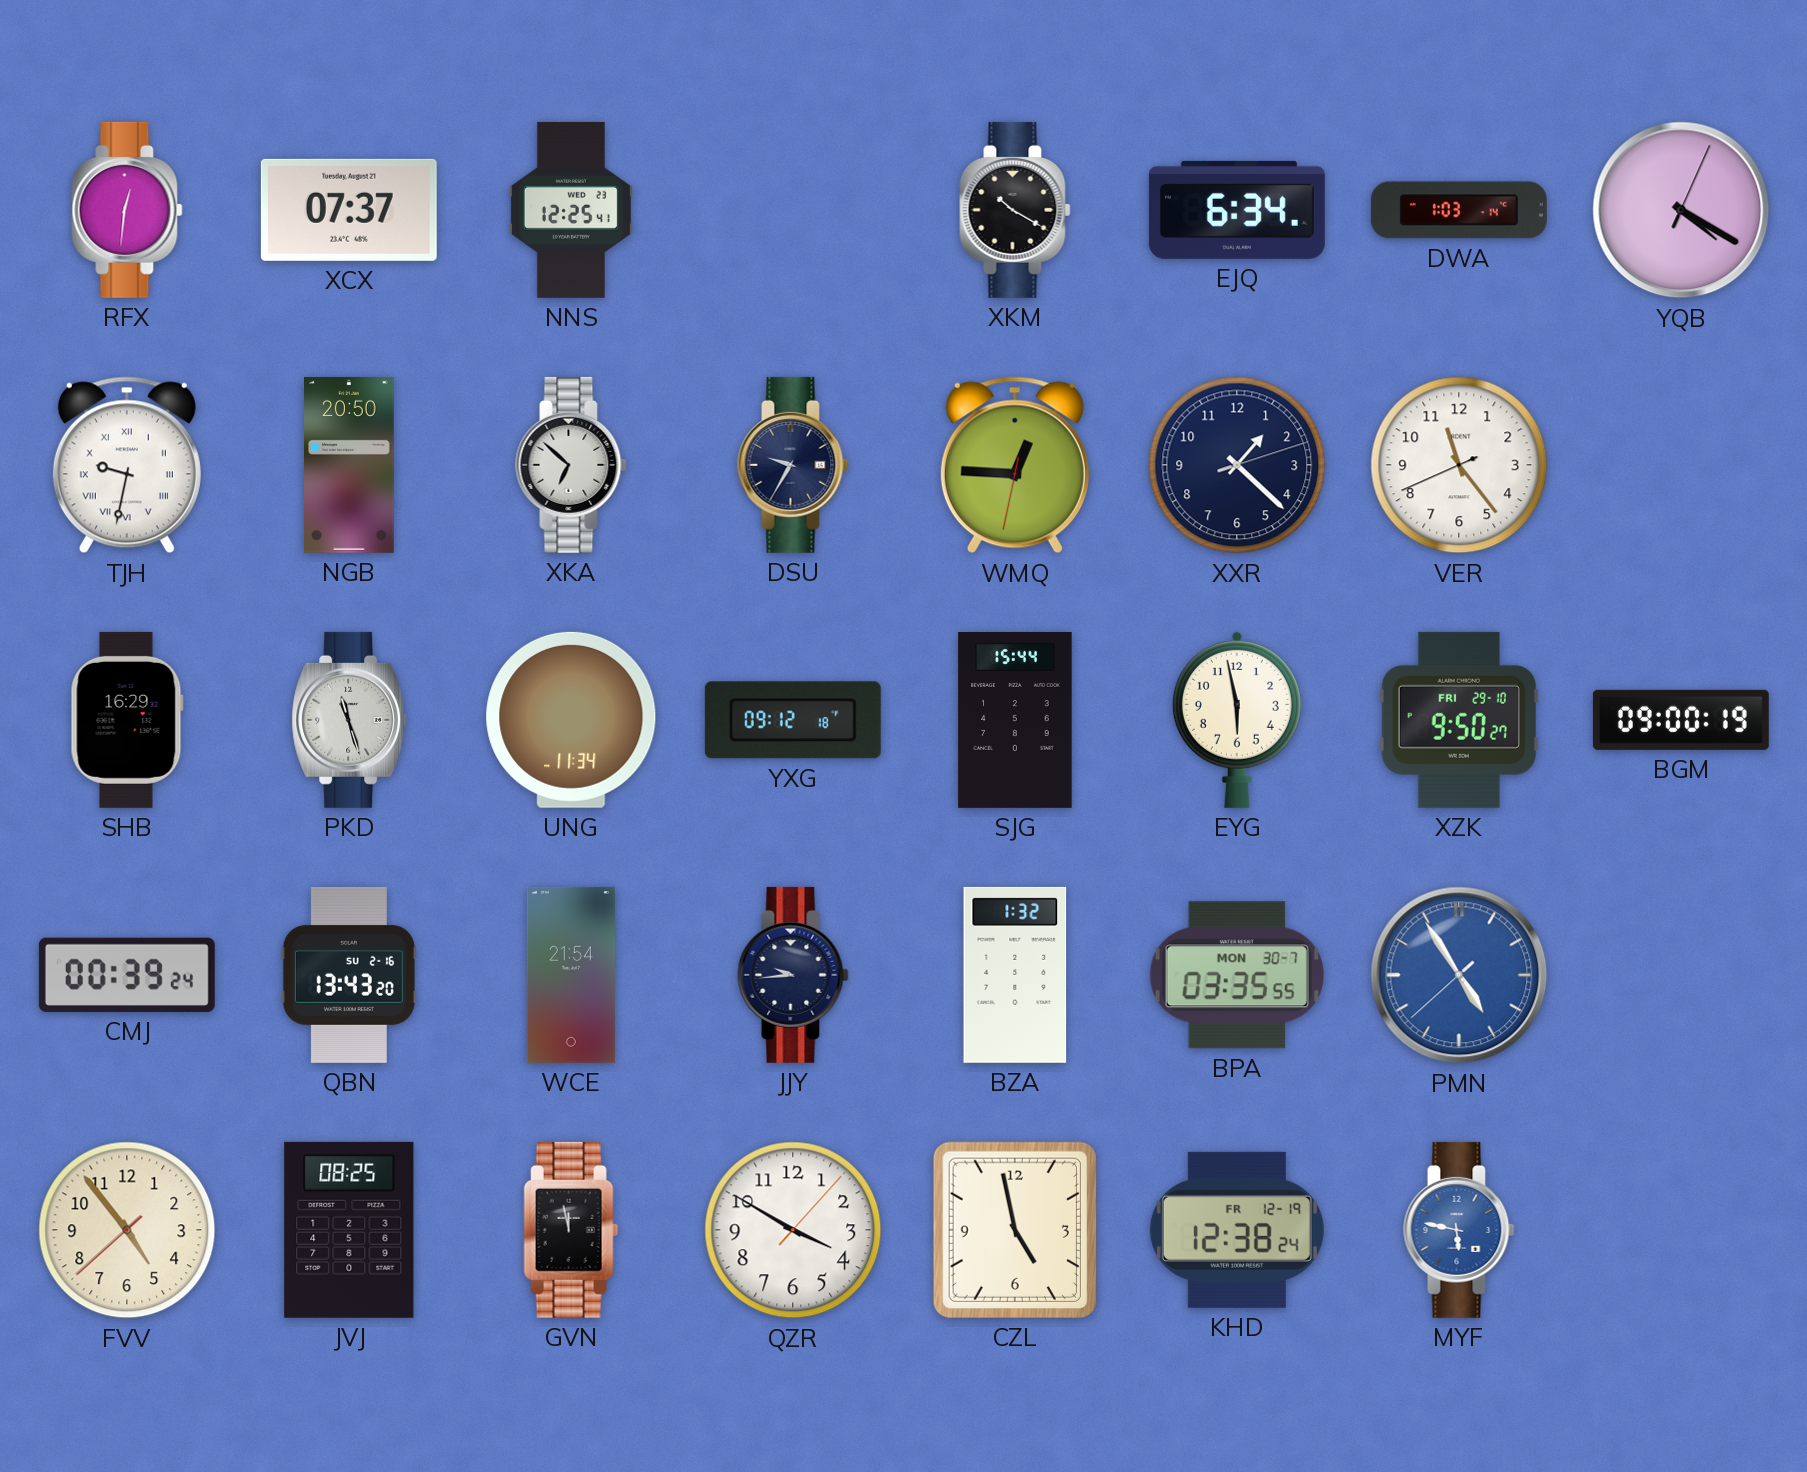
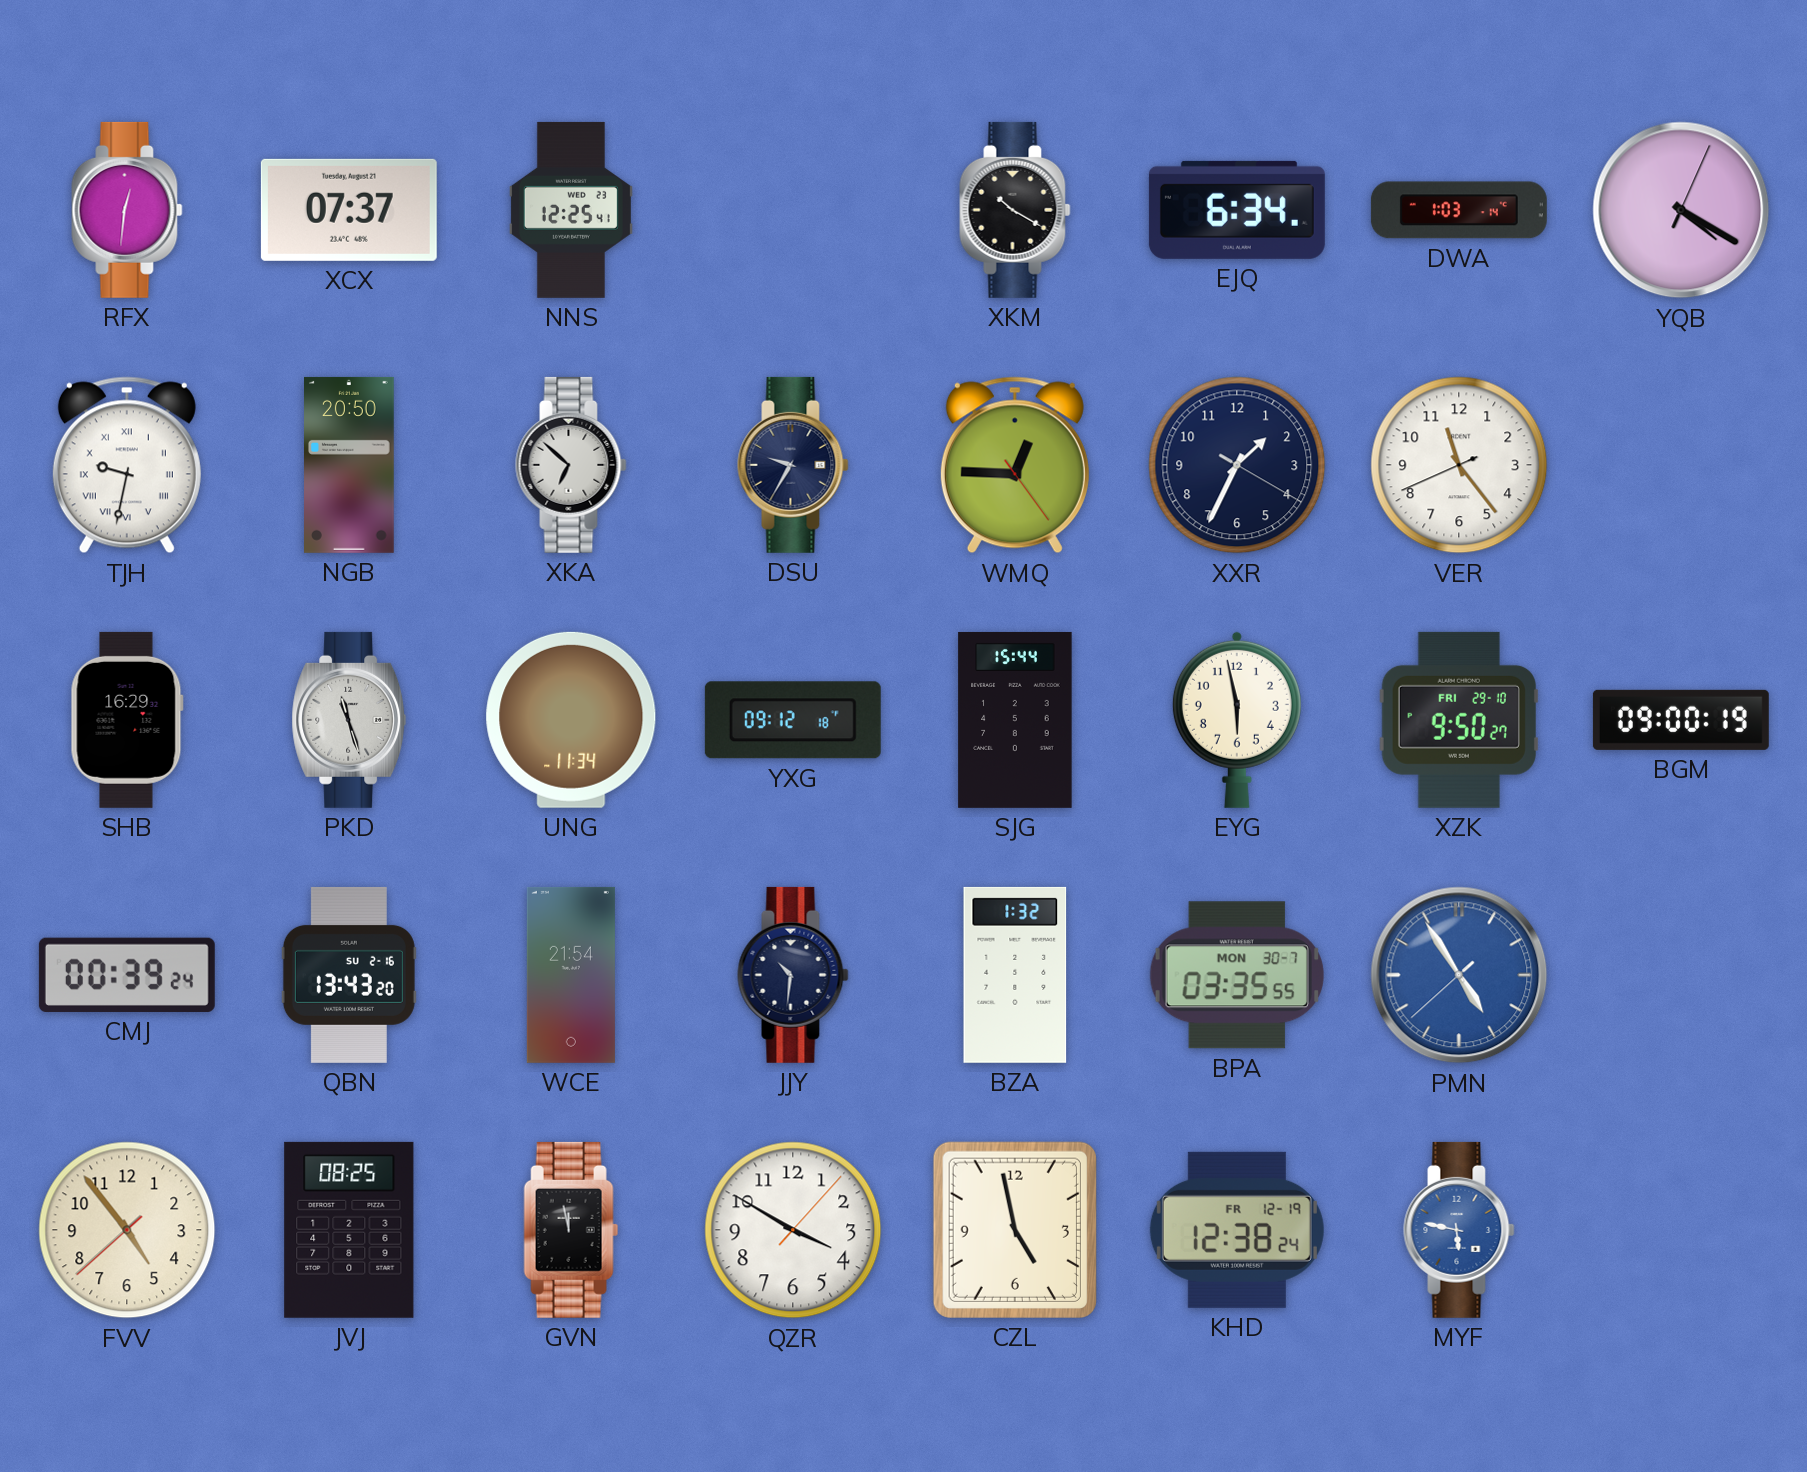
WMQ: 12:45:32 -> 12:45:24
XXR: 1:22 -> 1:34
JJY: 9:44 -> 10:31
